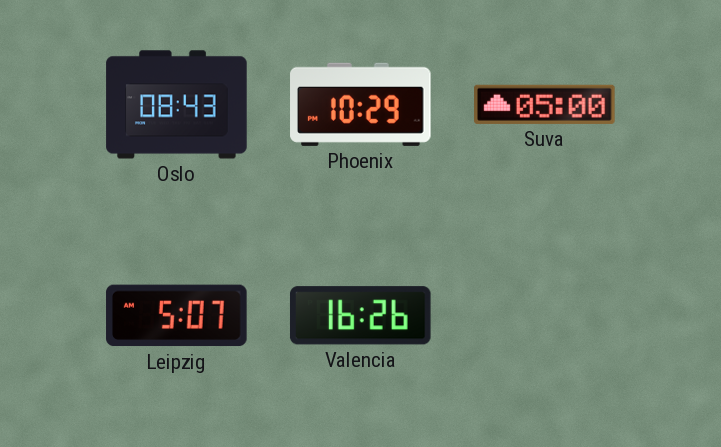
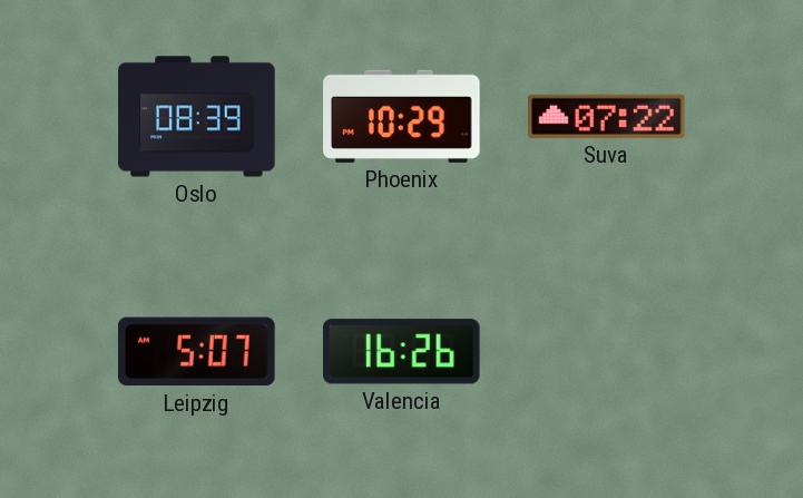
Oslo: 08:43 -> 08:39
Suva: 05:00 -> 07:22
